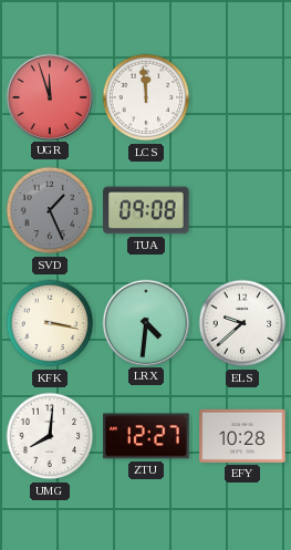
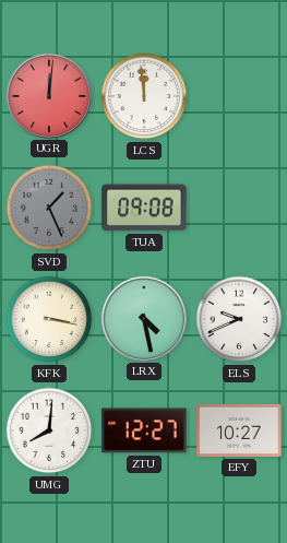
UGR: 11:57 -> 12:01
LRX: 4:31 -> 4:28
ELS: 9:38 -> 9:41
EFY: 10:28 -> 10:27
